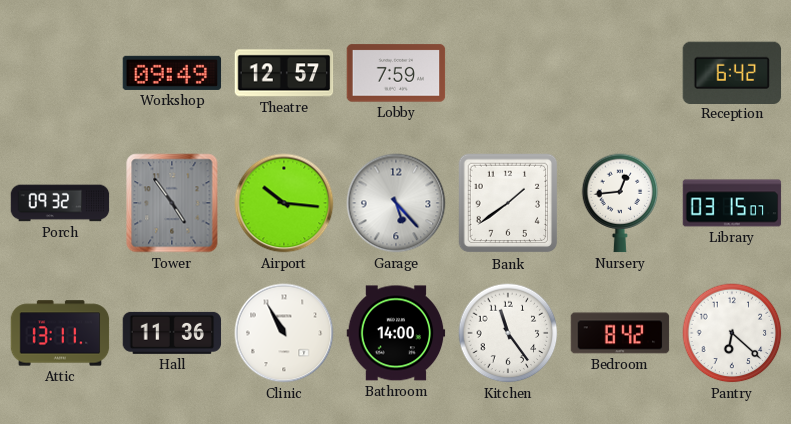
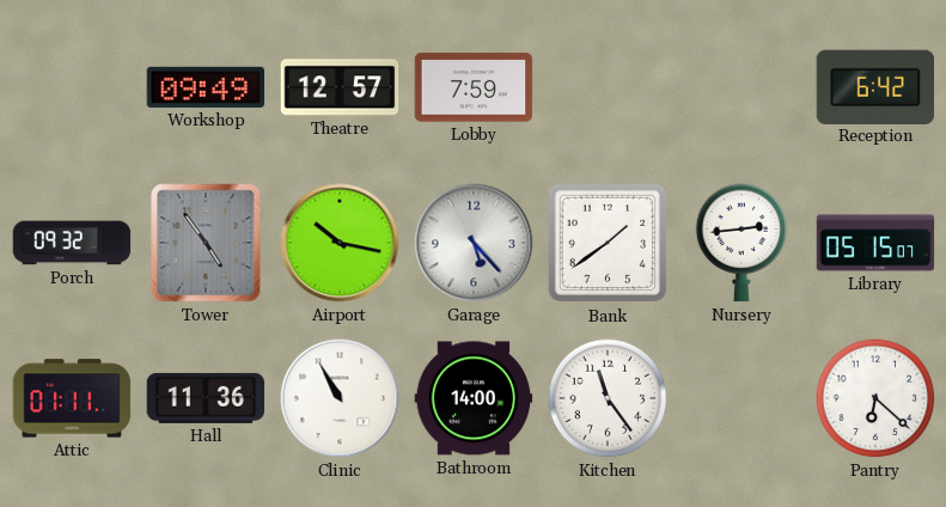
Airport: 10:16 -> 10:17
Nursery: 12:44 -> 2:44
Library: 03:15 -> 05:15
Attic: 13:11 -> 01:11
Bedroom: 8:42 -> none
